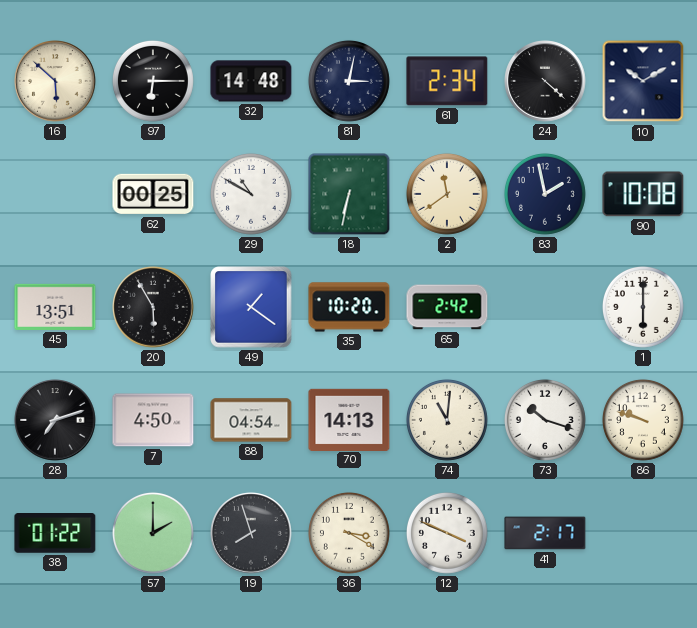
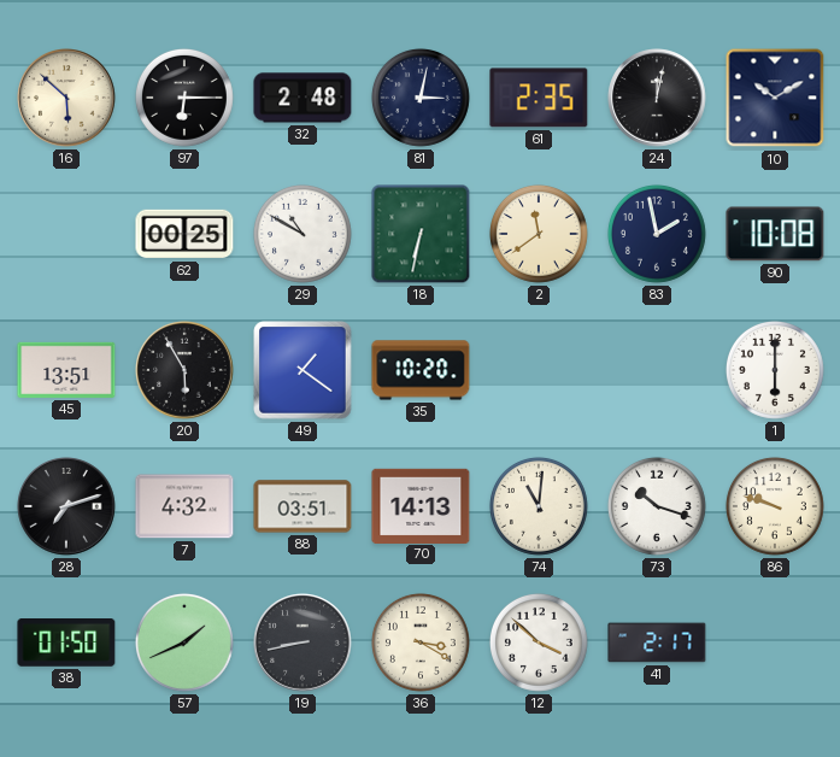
32: 14:48 -> 2:48
61: 2:34 -> 2:35
24: 4:22 -> 12:02
65: 2:42 -> none
7: 4:50 -> 4:32
88: 04:54 -> 03:51
38: 01:22 -> 01:50
57: 2:00 -> 1:41
19: 7:57 -> 8:43
12: 3:49 -> 3:52
